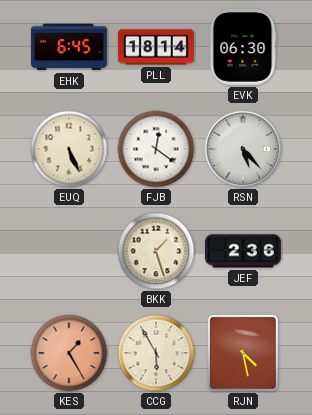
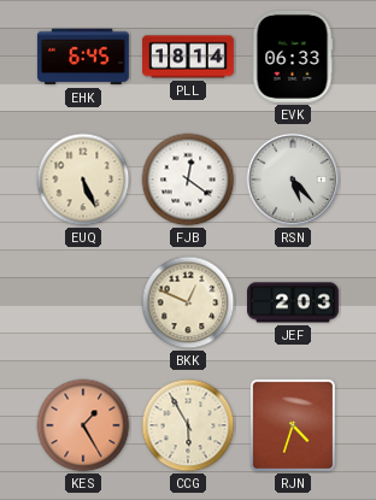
EVK: 06:30 -> 06:33
BKK: 1:27 -> 12:49
JEF: 2:36 -> 2:03
RJN: 4:28 -> 4:33
